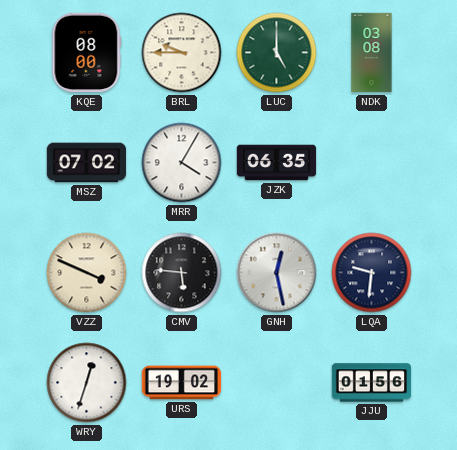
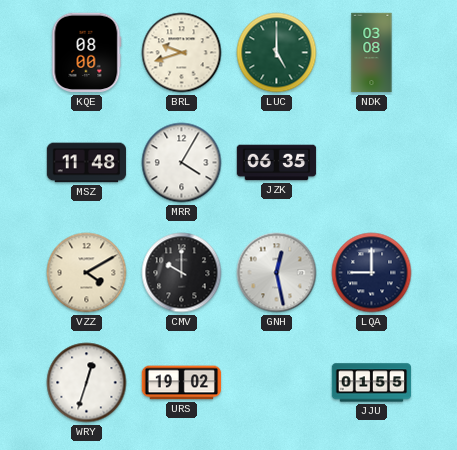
BRL: 9:45 -> 9:42
MSZ: 07:02 -> 11:48
VZZ: 3:49 -> 4:10
CMV: 5:46 -> 10:00
LQA: 9:31 -> 9:00
JJU: 01:56 -> 01:55
